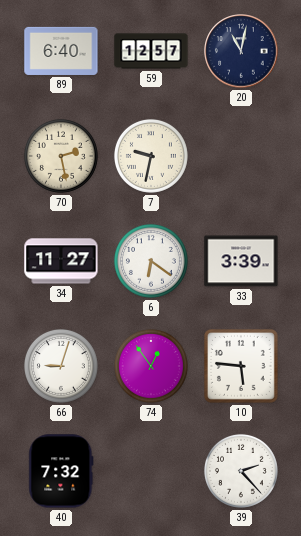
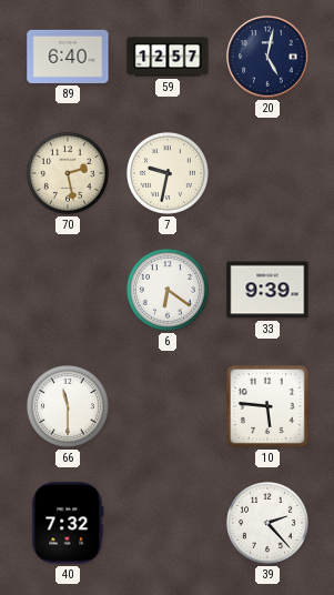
20: 11:02 -> 5:02
34: 11:27 -> none
33: 3:39 -> 9:39
66: 9:03 -> 11:30
74: 12:54 -> none
